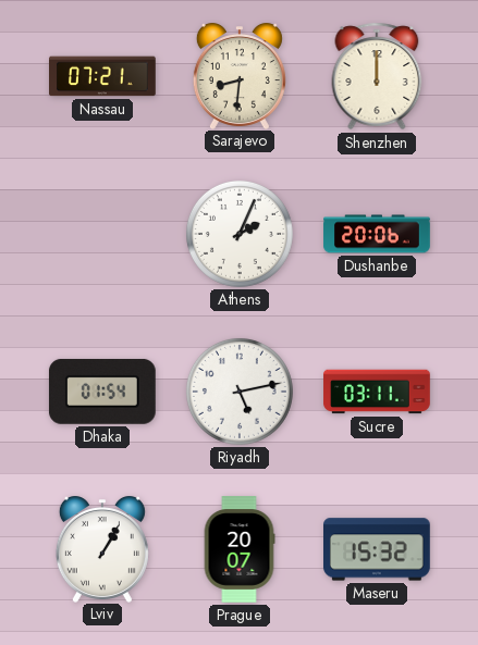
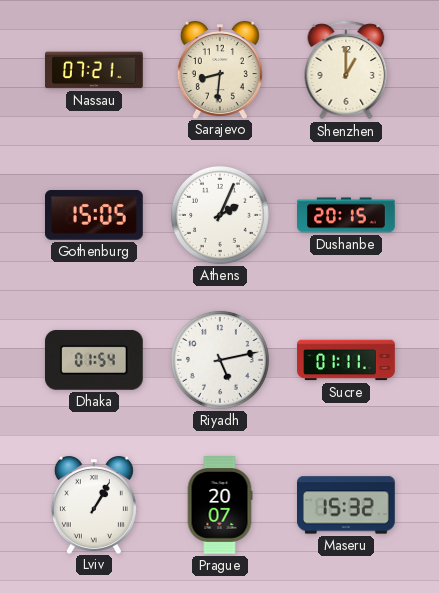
Shenzhen: 12:00 -> 1:00
Gothenburg: none -> 15:05
Dushanbe: 20:06 -> 20:15
Sucre: 03:11 -> 01:11
